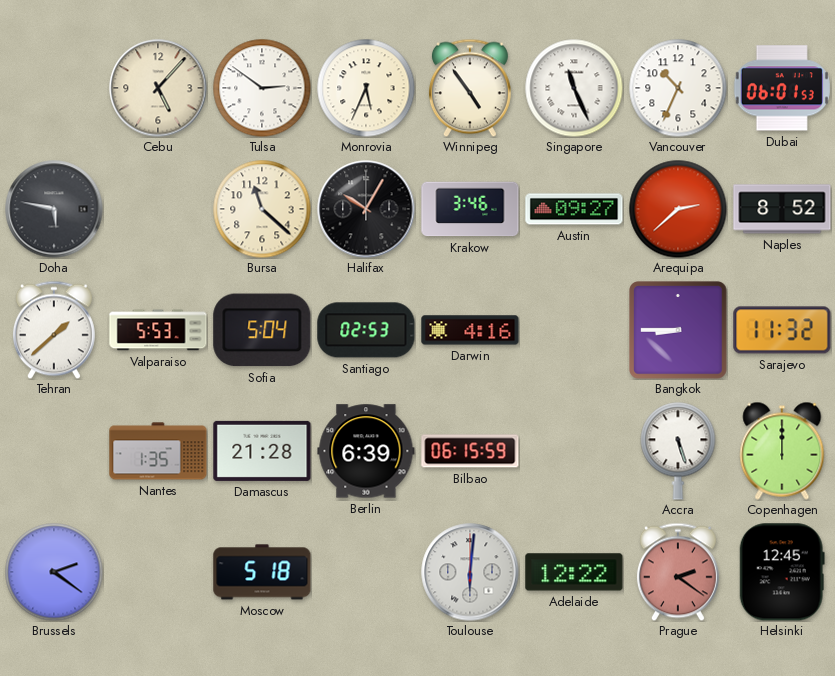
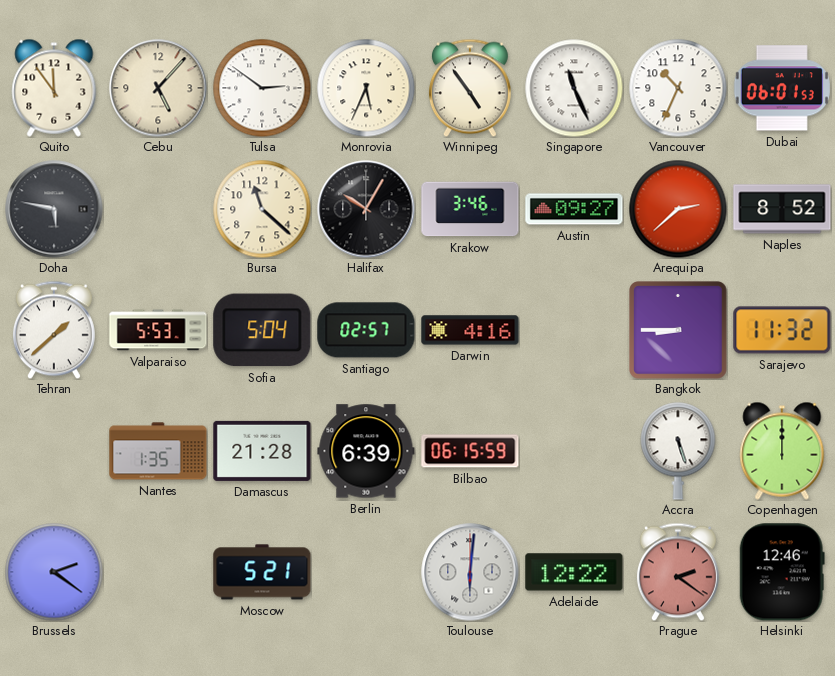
Quito: none -> 11:54
Santiago: 02:53 -> 02:57
Moscow: 5:18 -> 5:21
Helsinki: 12:45 -> 12:46
